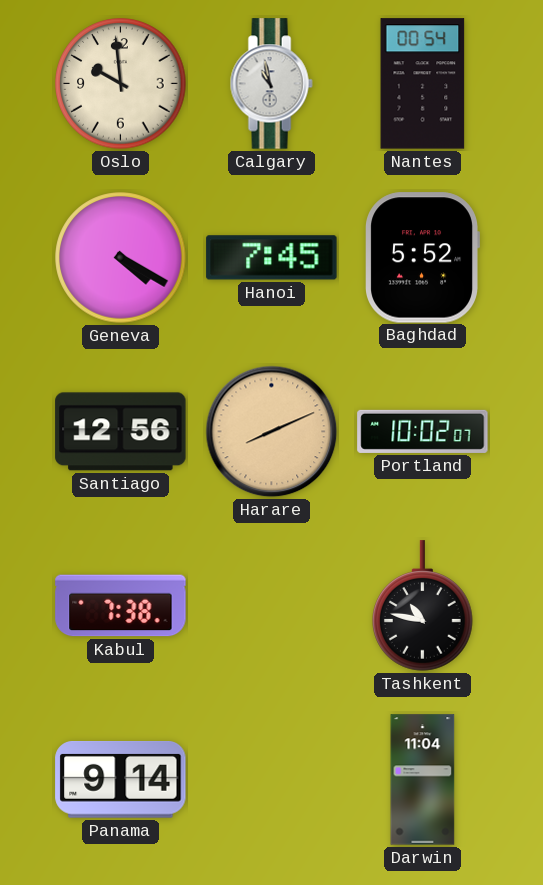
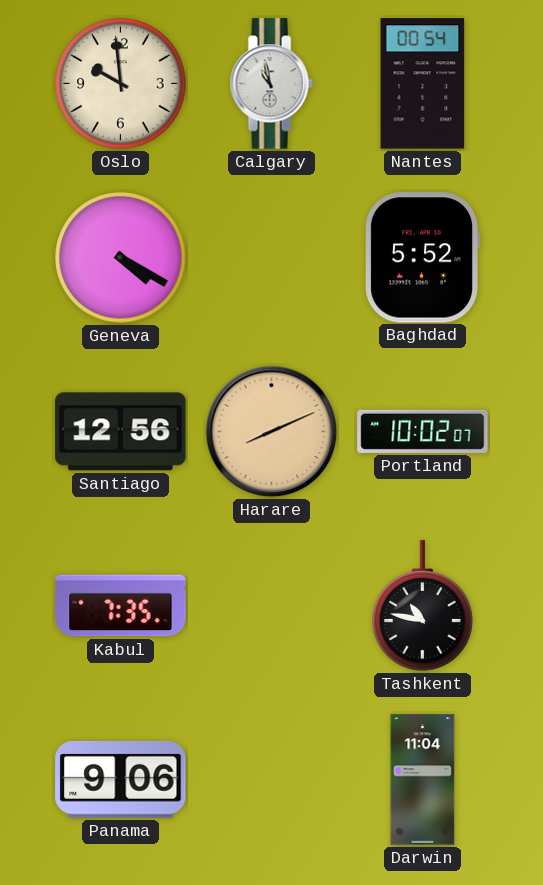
Hanoi: 7:45 -> none
Kabul: 7:38 -> 7:35
Panama: 9:14 -> 9:06
